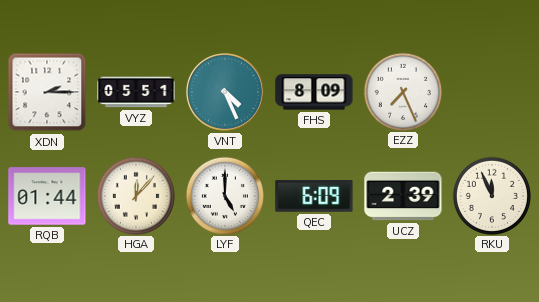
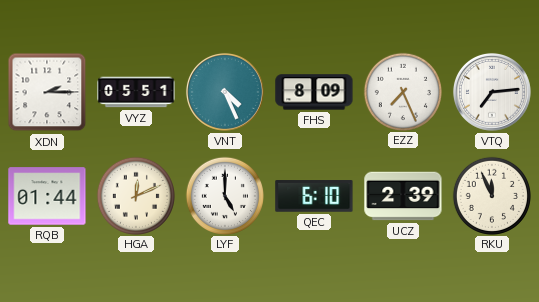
VTQ: none -> 7:14
HGA: 12:07 -> 12:11
QEC: 6:09 -> 6:10
